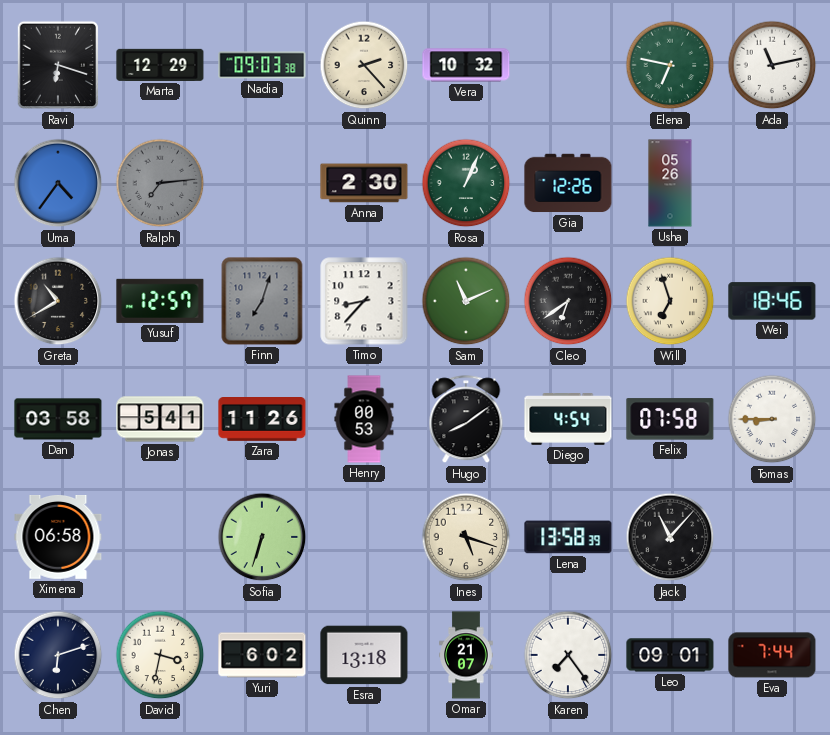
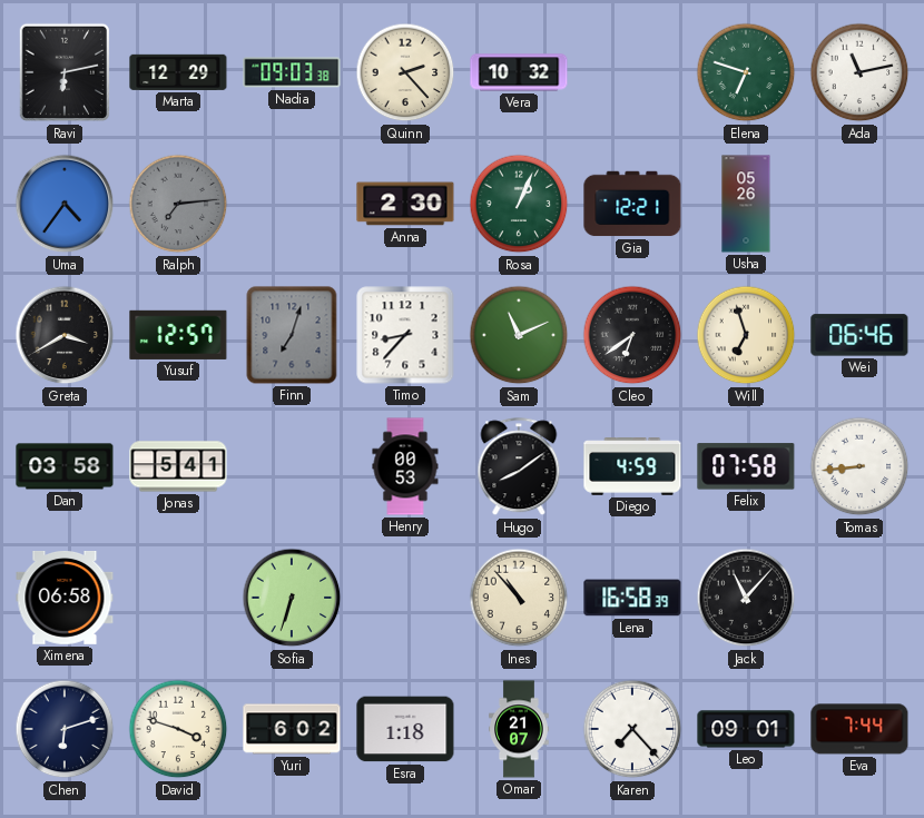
Ravi: 6:18 -> 6:13
Elena: 6:47 -> 6:48
Gia: 12:26 -> 12:21
Greta: 10:40 -> 3:40
Wei: 18:46 -> 06:46
Zara: 11:26 -> none
Diego: 4:54 -> 4:59
Tomas: 8:45 -> 8:44
Ines: 5:18 -> 10:53
Lena: 13:58 -> 16:58
David: 3:32 -> 3:48
Esra: 13:18 -> 1:18
Karen: 7:24 -> 7:23
